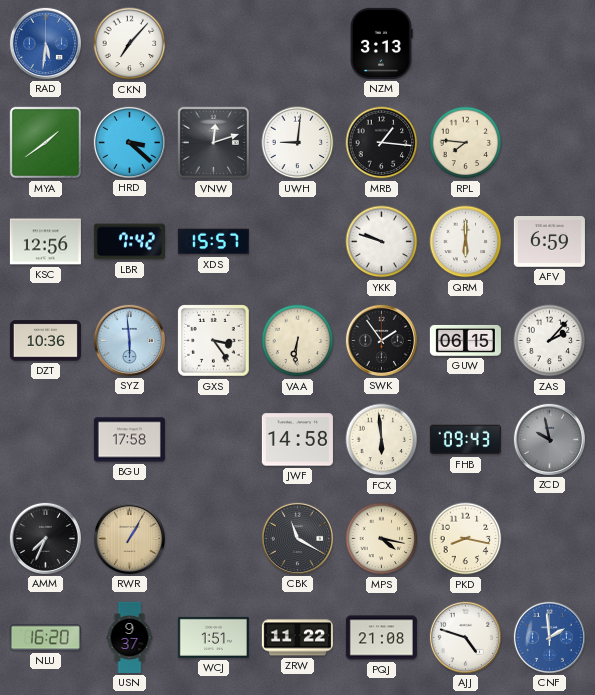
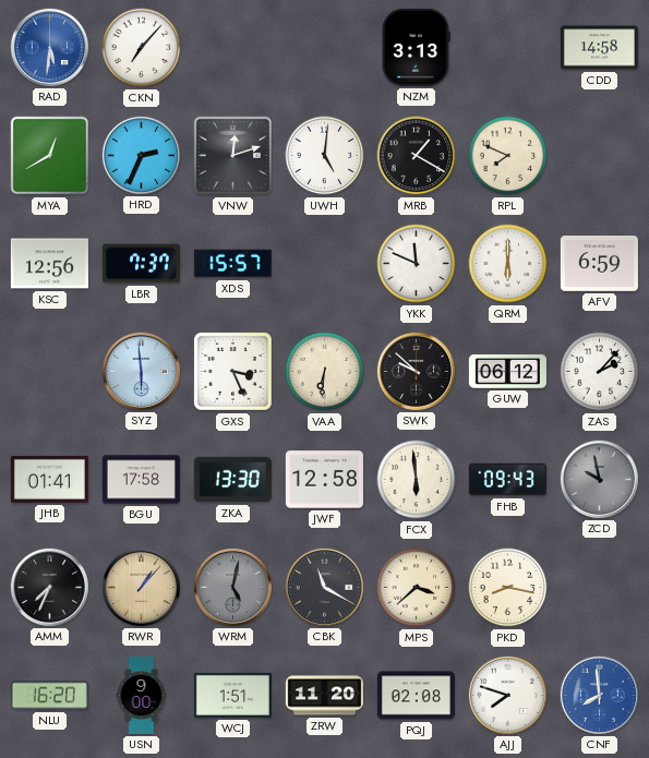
CDD: none -> 14:58
MYA: 1:39 -> 12:40
HRD: 3:22 -> 2:34
UWH: 9:01 -> 5:01
MRB: 1:16 -> 1:20
RPL: 7:46 -> 7:49
LBR: 7:42 -> 7:37
YKK: 9:48 -> 11:49
DZT: 10:36 -> none
GXS: 3:24 -> 3:26
SWK: 1:54 -> 9:52
GUW: 06:15 -> 06:12
JHB: none -> 01:41
ZKA: none -> 13:30
JWF: 14:58 -> 12:58
RWR: 1:05 -> 1:07
WRM: none -> 5:02
MPS: 4:17 -> 3:38
USN: 9:37 -> 9:00
ZRW: 11:22 -> 11:20
PQJ: 21:08 -> 02:08
AJJ: 4:48 -> 7:48
CNF: 1:59 -> 7:59
